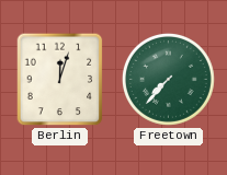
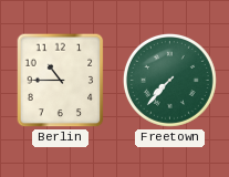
Berlin: 12:03 -> 10:45
